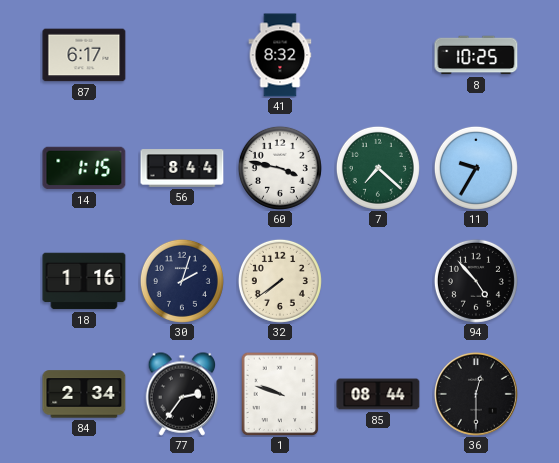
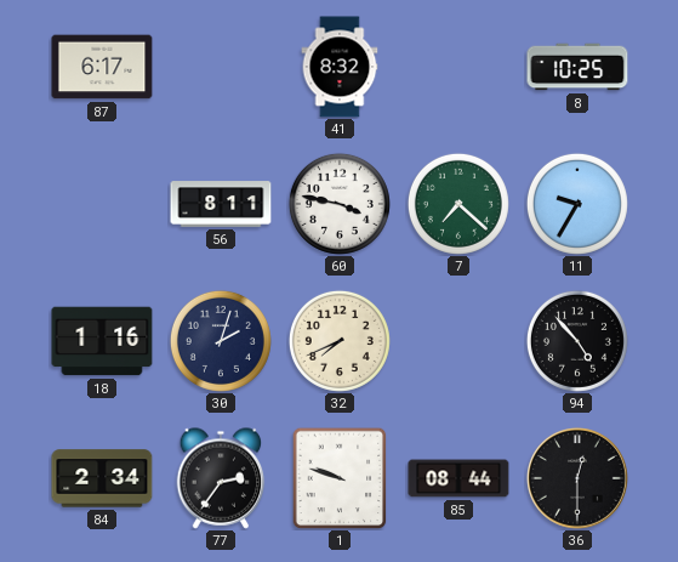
14: 1:15 -> none
56: 8:44 -> 8:11
32: 7:39 -> 7:41
